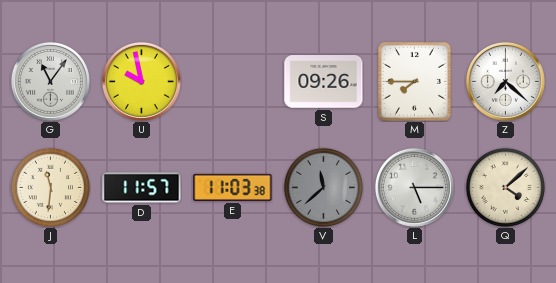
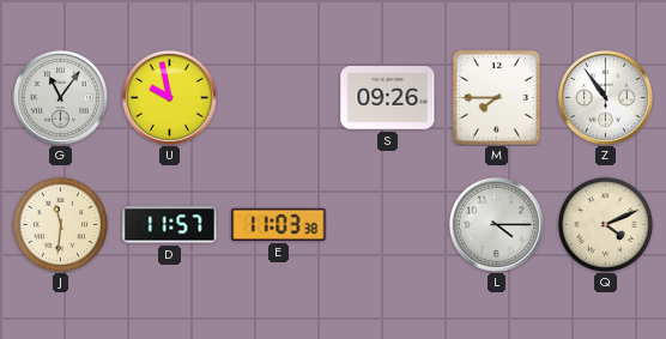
Z: 7:22 -> 10:54
V: 11:38 -> none
L: 5:15 -> 4:15
Q: 4:08 -> 4:11
